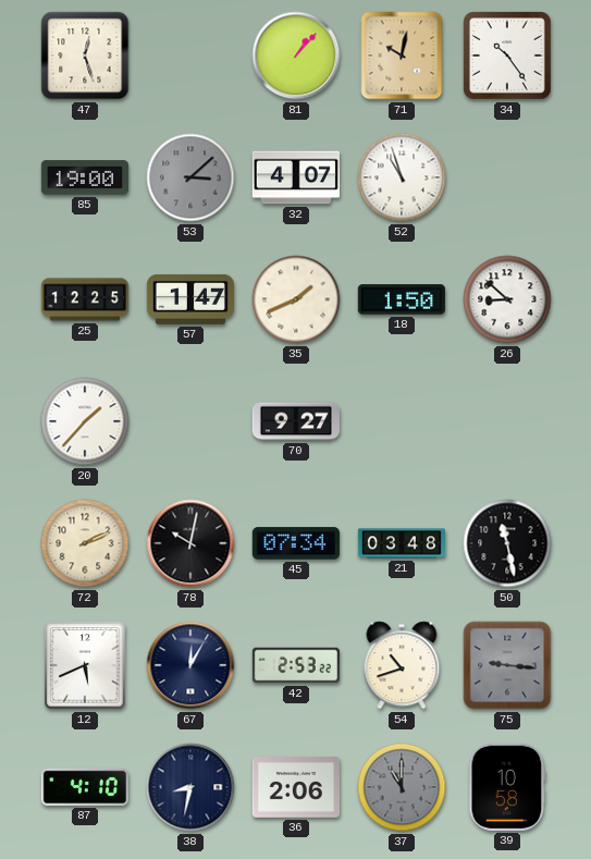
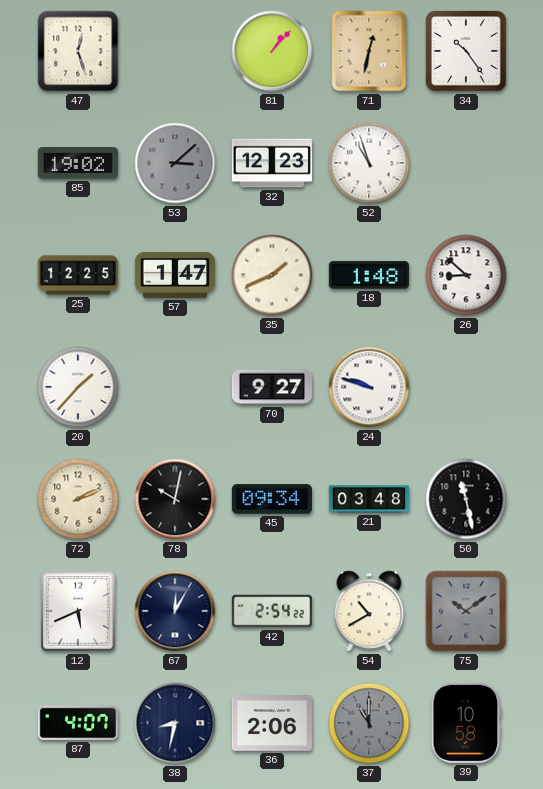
71: 10:02 -> 12:32
85: 19:00 -> 19:02
32: 4:07 -> 12:23
18: 1:50 -> 1:48
24: none -> 9:48
45: 07:34 -> 09:34
42: 2:53 -> 2:54
54: 10:42 -> 10:40
75: 9:16 -> 10:09
87: 4:10 -> 4:07
